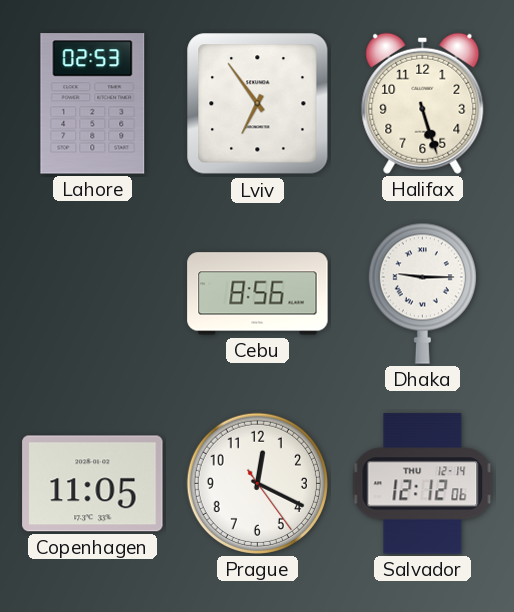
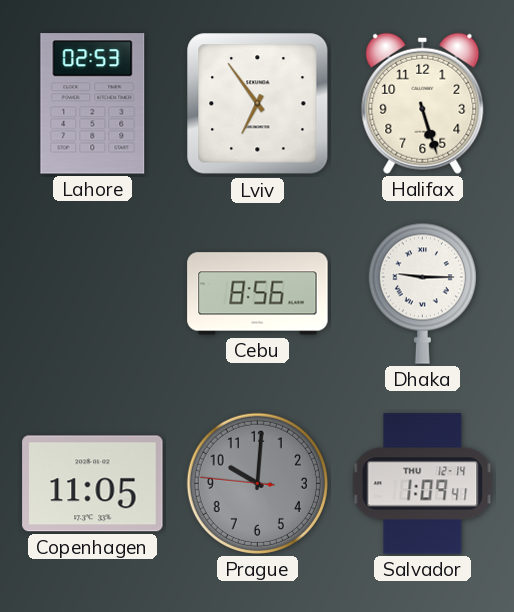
Prague: 12:19 -> 10:00
Prague dial: white -> grey
Salvador: 12:12 -> 1:09
